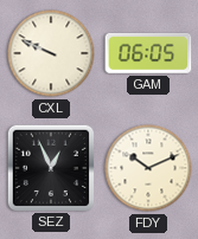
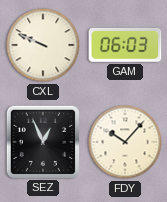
GAM: 06:05 -> 06:03
FDY: 10:11 -> 10:07
